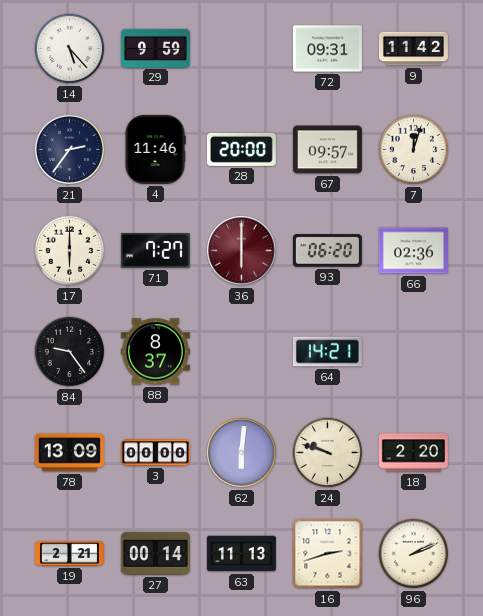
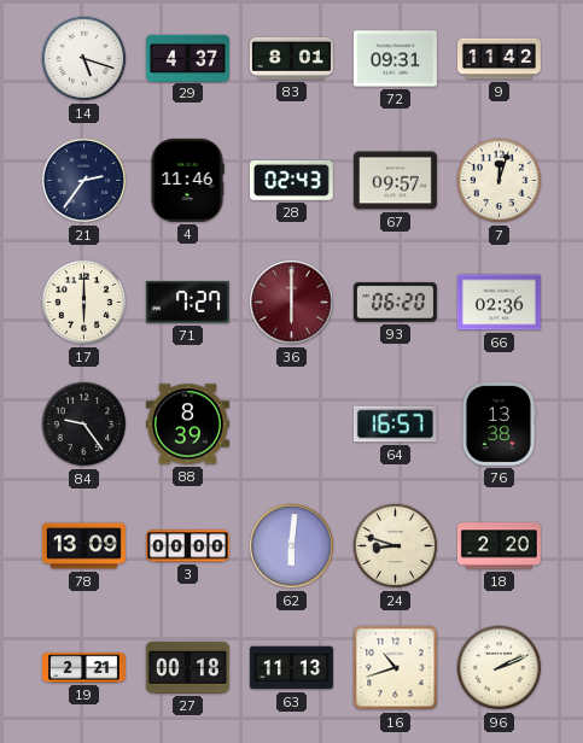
14: 5:23 -> 5:18
29: 9:59 -> 4:37
83: none -> 8:01
28: 20:00 -> 02:43
88: 8:37 -> 8:39
64: 14:21 -> 16:57
76: none -> 13:38
24: 9:48 -> 8:48
27: 00:14 -> 00:18
16: 2:42 -> 10:42
